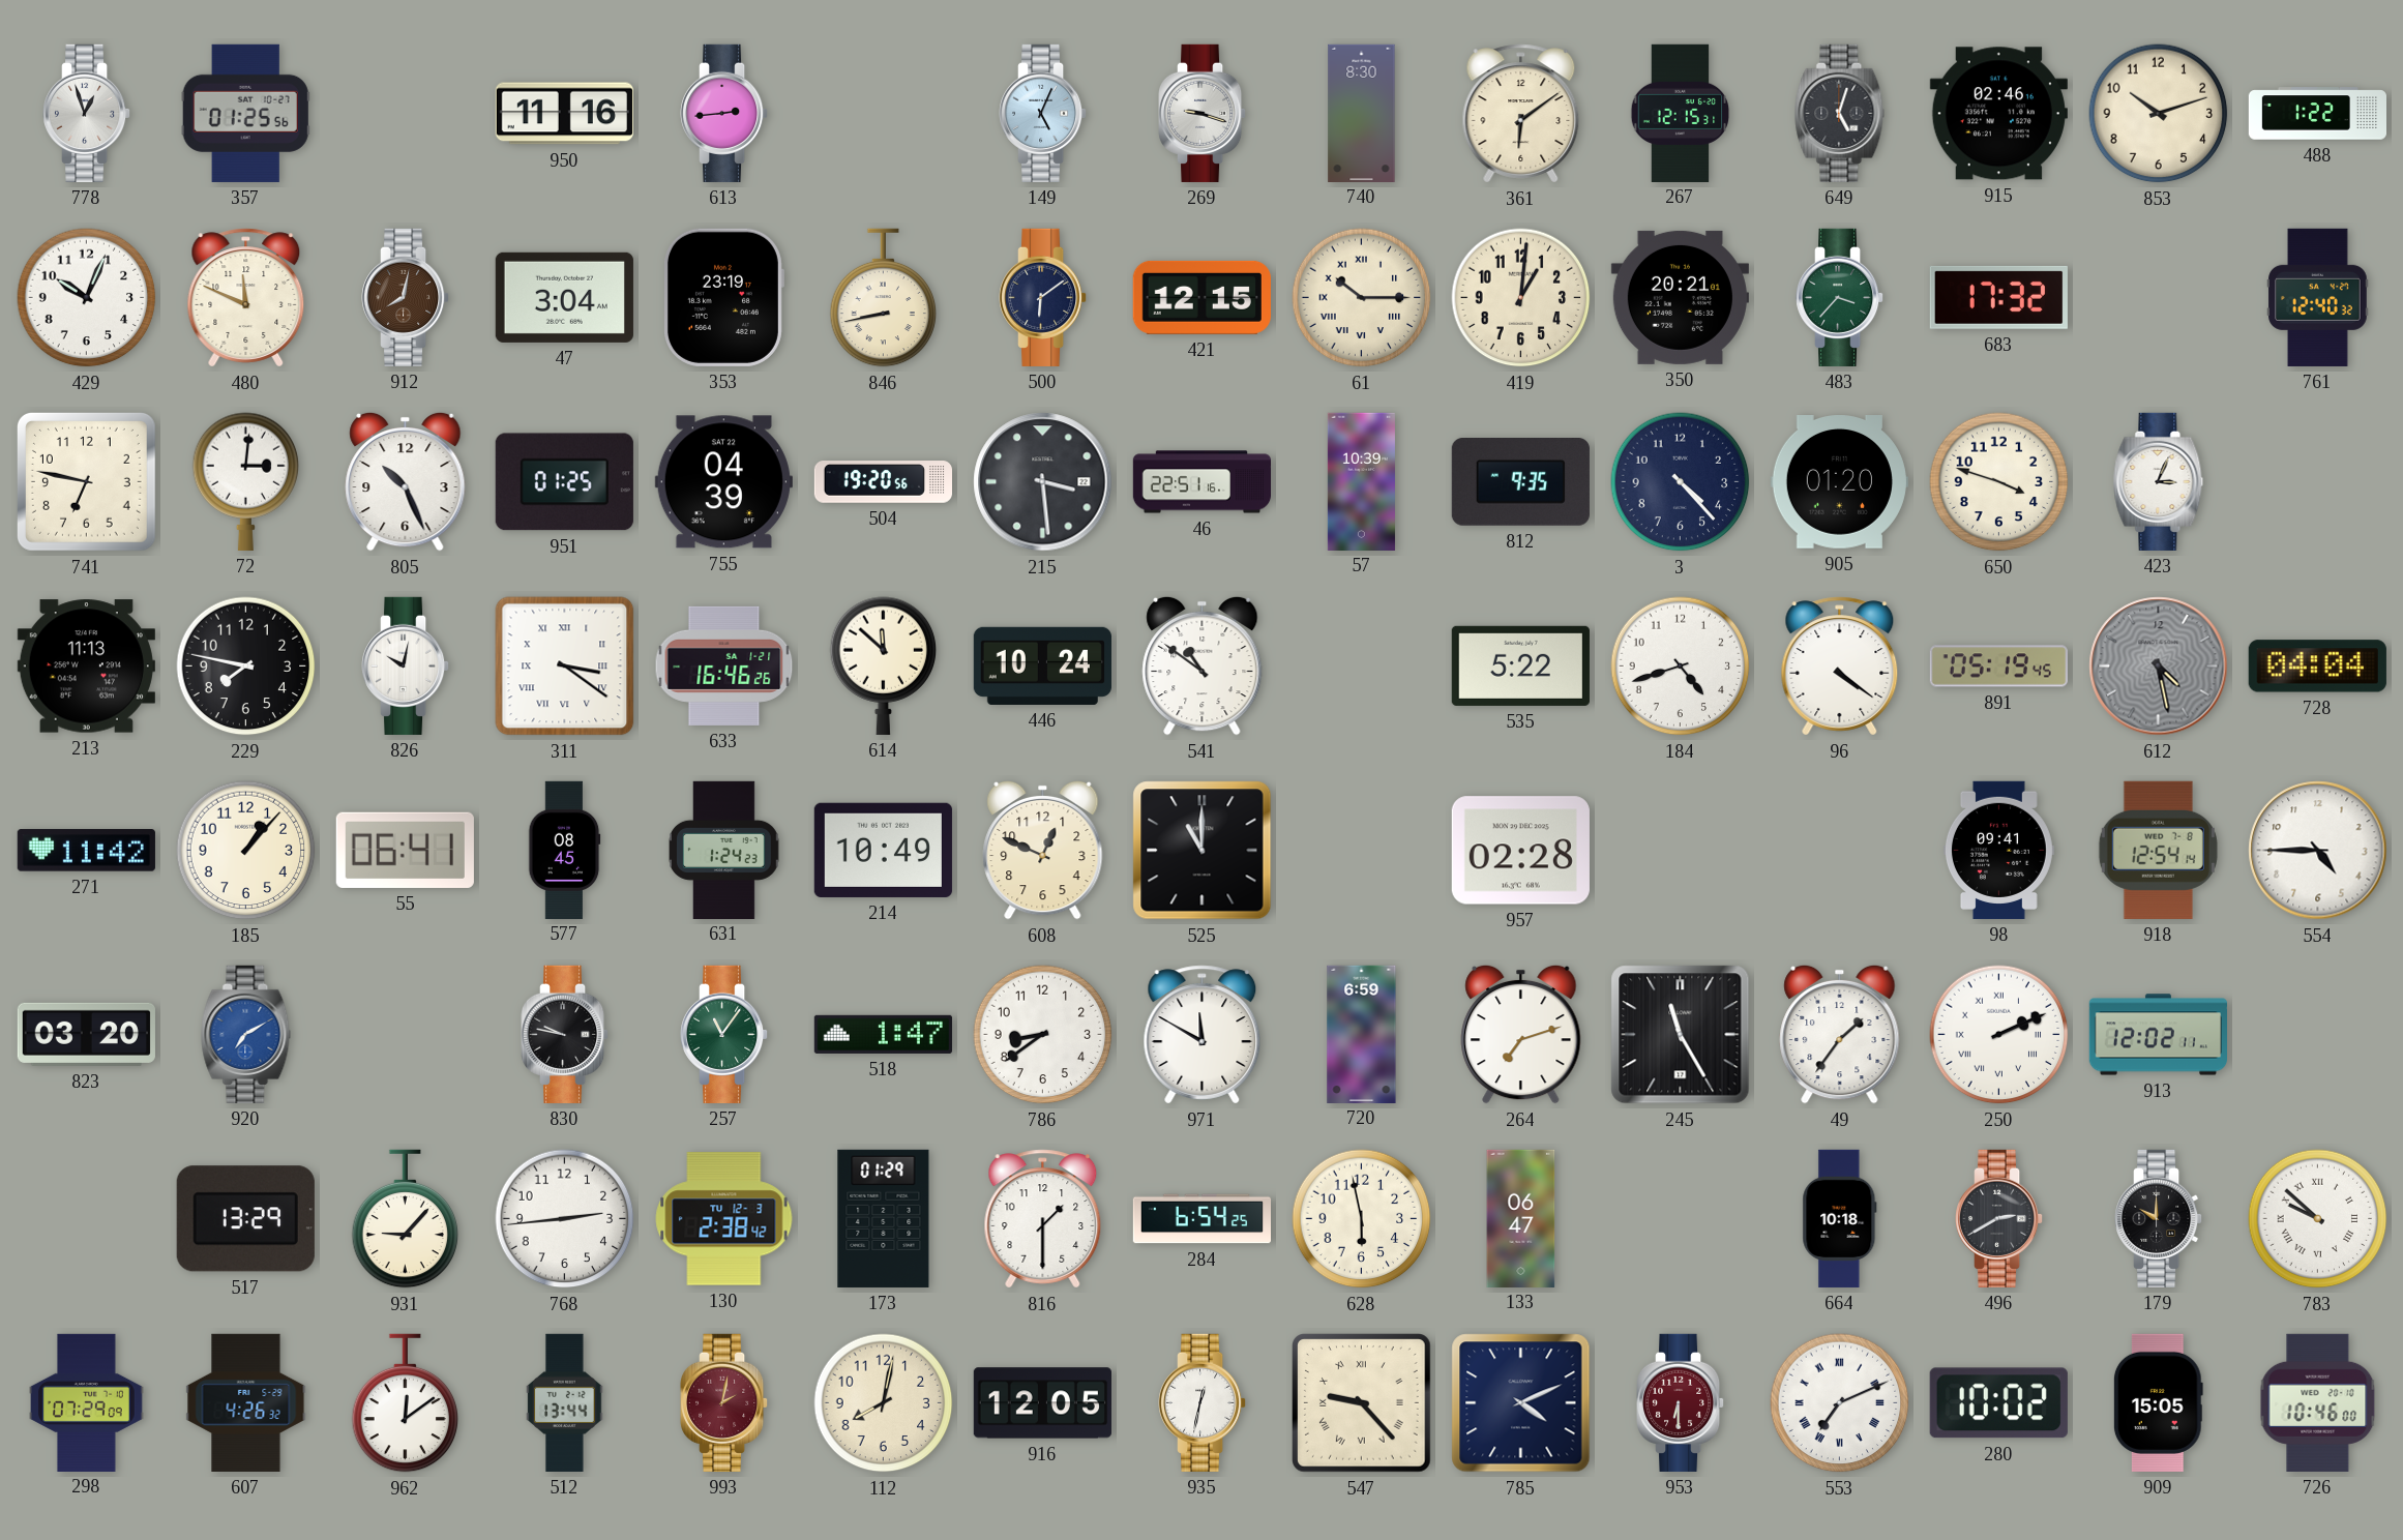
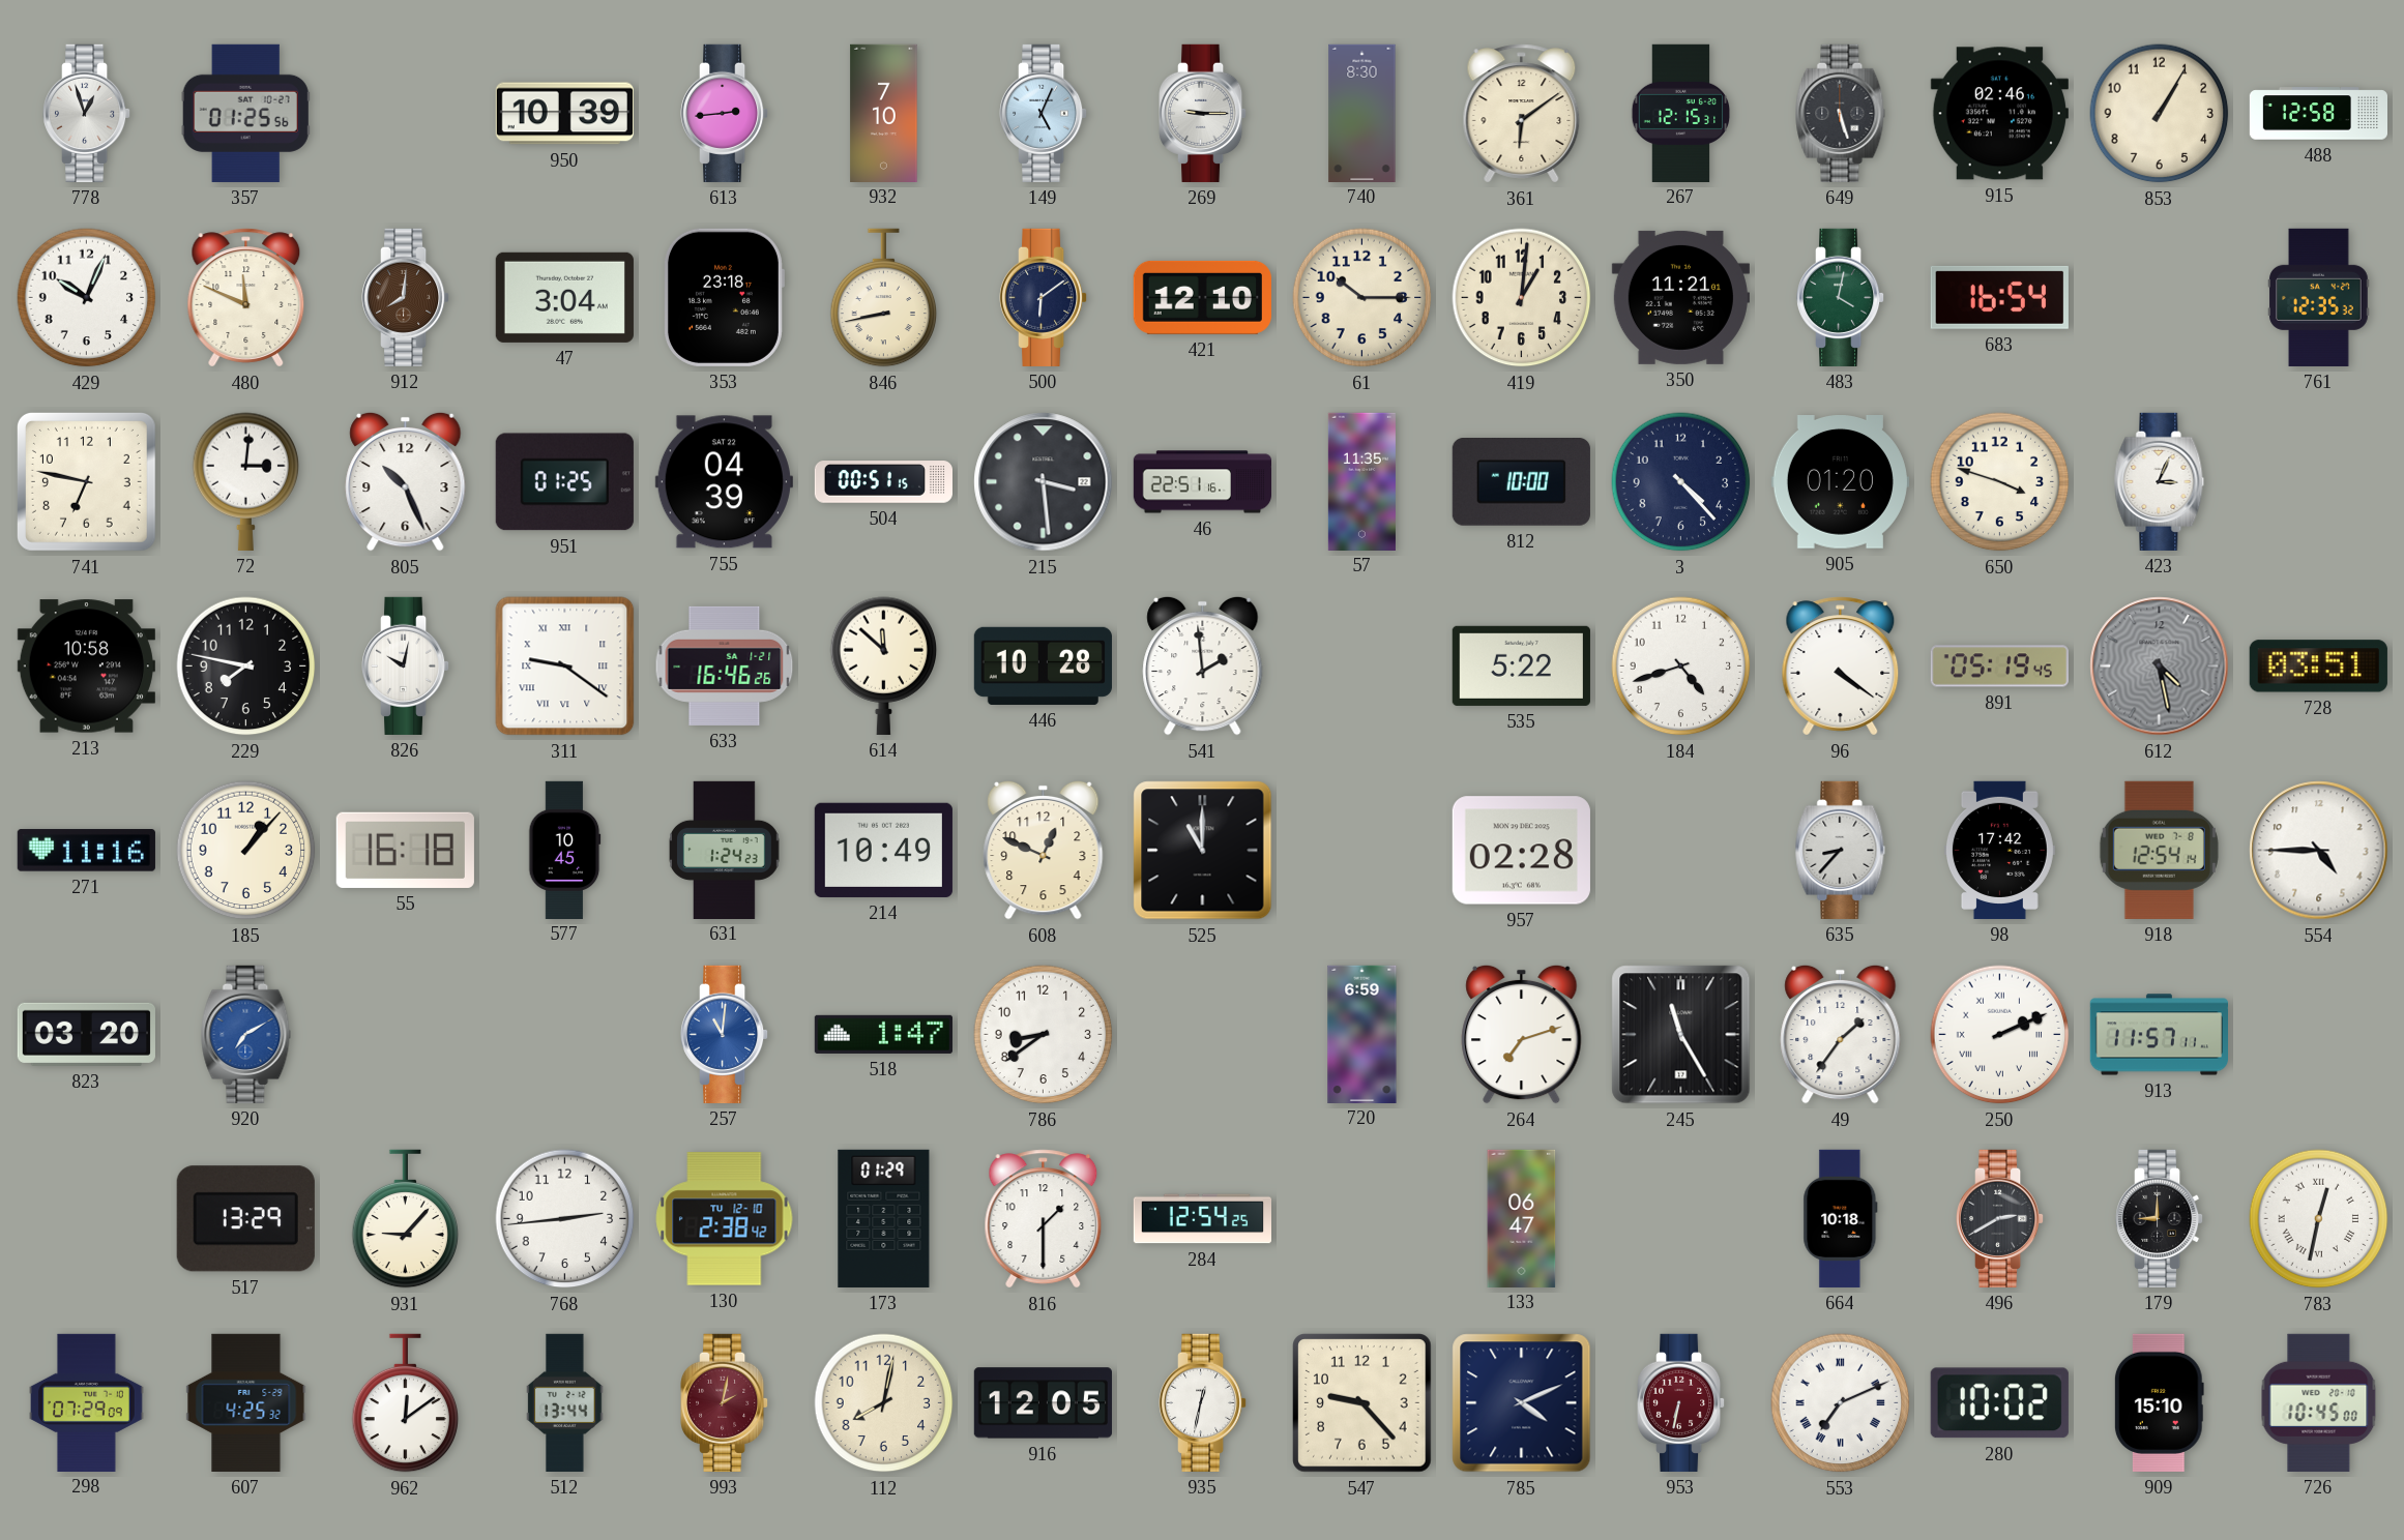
950: 11:16 -> 10:39
932: none -> 7:10
269: 9:18 -> 9:15
649: 5:03 -> 5:27
853: 10:12 -> 1:05
488: 1:22 -> 12:58
912: 8:02 -> 8:01
353: 23:19 -> 23:18
421: 12:15 -> 12:10
61 numerals: Roman -> Arabic
350: 20:21 -> 11:21
483: 3:37 -> 4:02
683: 17:32 -> 16:54
761: 12:40 -> 12:35
504: 19:20 -> 00:51
57: 10:39 -> 11:35
812: 9:35 -> 10:00
213: 11:13 -> 10:58
311: 3:21 -> 9:21
446: 10:24 -> 10:28
541: 10:51 -> 1:59
728: 04:04 -> 03:51
271: 11:42 -> 11:16
55: 06:41 -> 16:18
577: 08:45 -> 10:45
635: none -> 8:37
98: 09:41 -> 17:42
830: 9:47 -> none
257: 11:06 -> 11:01
257 dial: green -> blue
971: 11:50 -> none
913: 12:02 -> 11:57
130 date: TU 12-3 -> TU 12-10
284: 6:54 -> 12:54
628: 5:58 -> none
179: 10:00 -> 9:00
783: 9:52 -> 12:32
607: 4:26 -> 4:25
547 numerals: Roman -> Arabic
953: 6:30 -> 6:32
909: 15:05 -> 15:10
726: 10:46 -> 10:45
